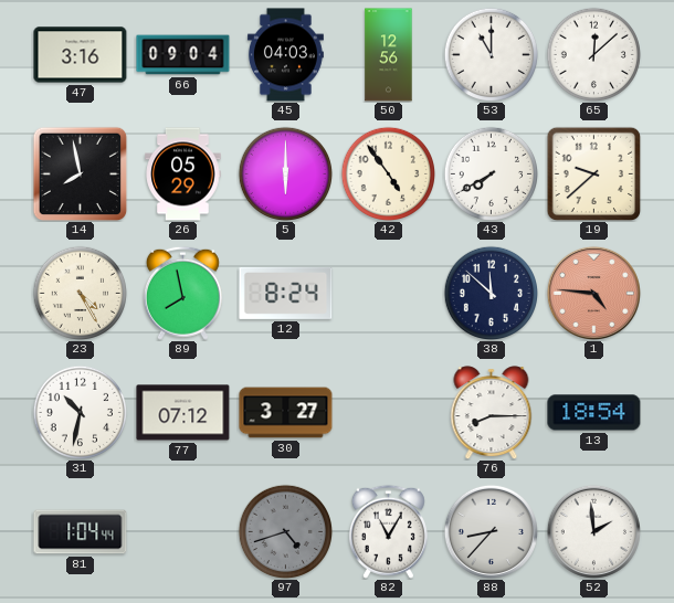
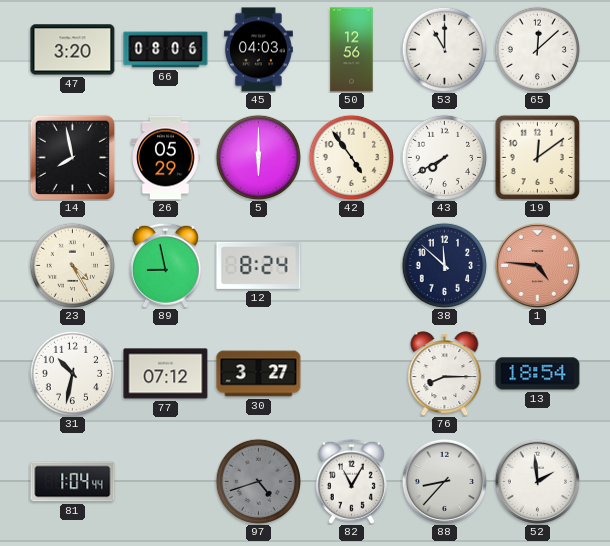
47: 3:16 -> 3:20
66: 09:04 -> 08:06
19: 9:38 -> 12:09
89: 7:58 -> 8:58
